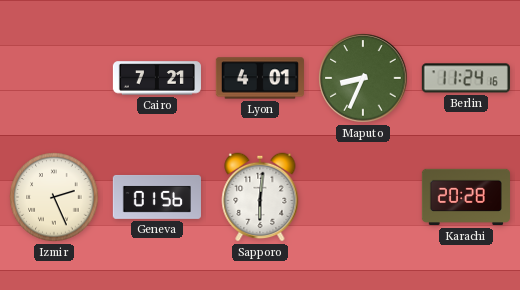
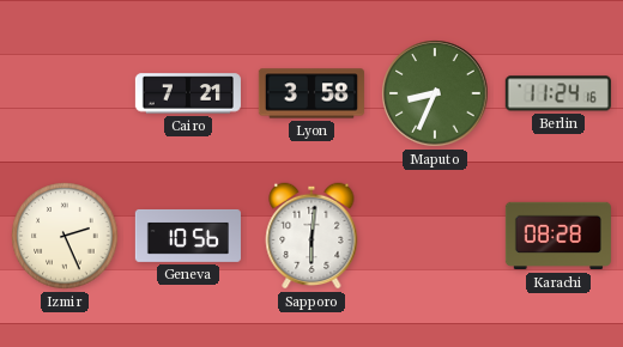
Lyon: 4:01 -> 3:58
Geneva: 01:56 -> 10:56
Karachi: 20:28 -> 08:28
